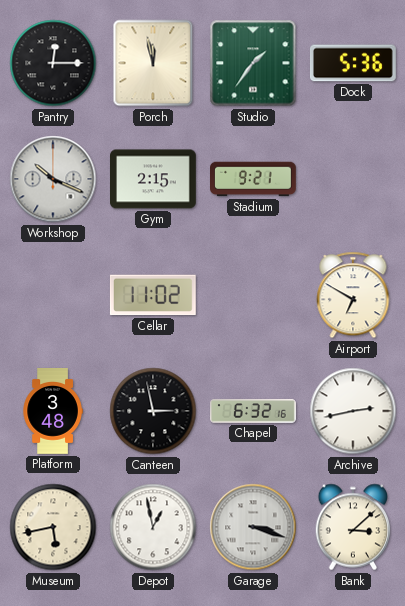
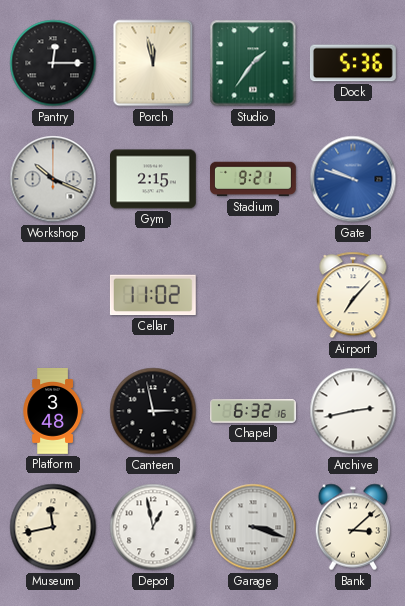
Gate: none -> 9:48
Airport: 6:50 -> 7:07
Museum: 5:43 -> 11:43
